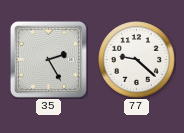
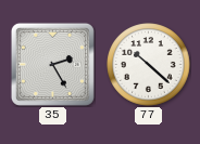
77: 9:22 -> 10:22
